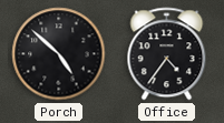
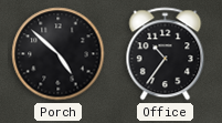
Office: 4:36 -> 10:36
